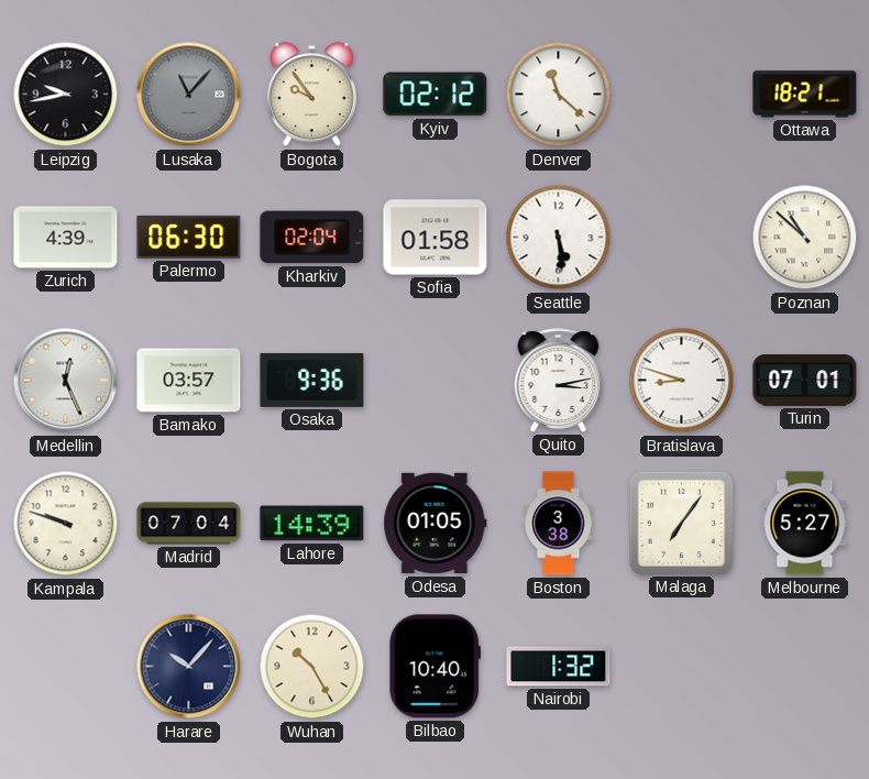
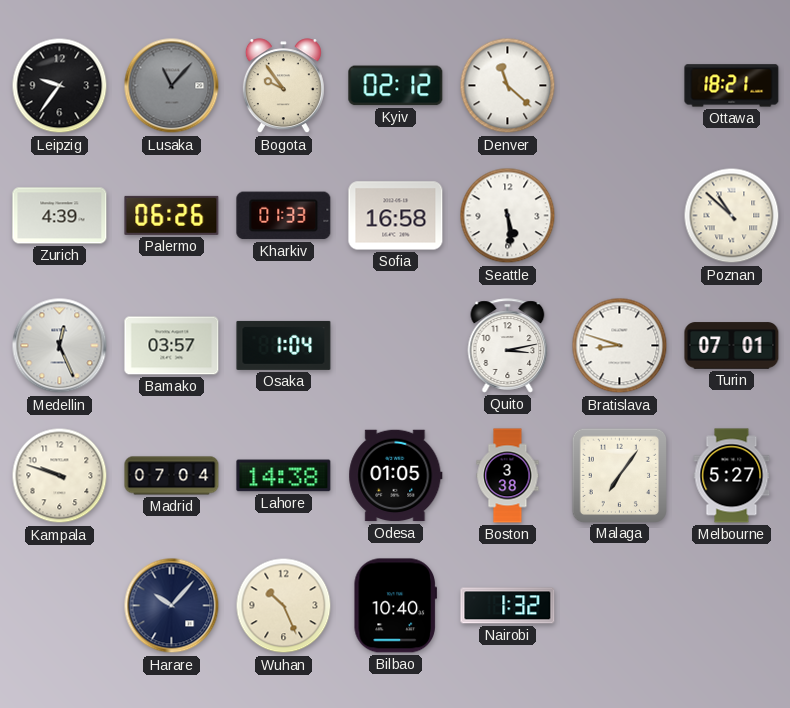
Leipzig: 9:43 -> 9:36
Palermo: 06:30 -> 06:26
Kharkiv: 02:04 -> 01:33
Sofia: 01:58 -> 16:58
Osaka: 9:36 -> 1:04
Lahore: 14:39 -> 14:38
Wuhan: 10:25 -> 10:26
